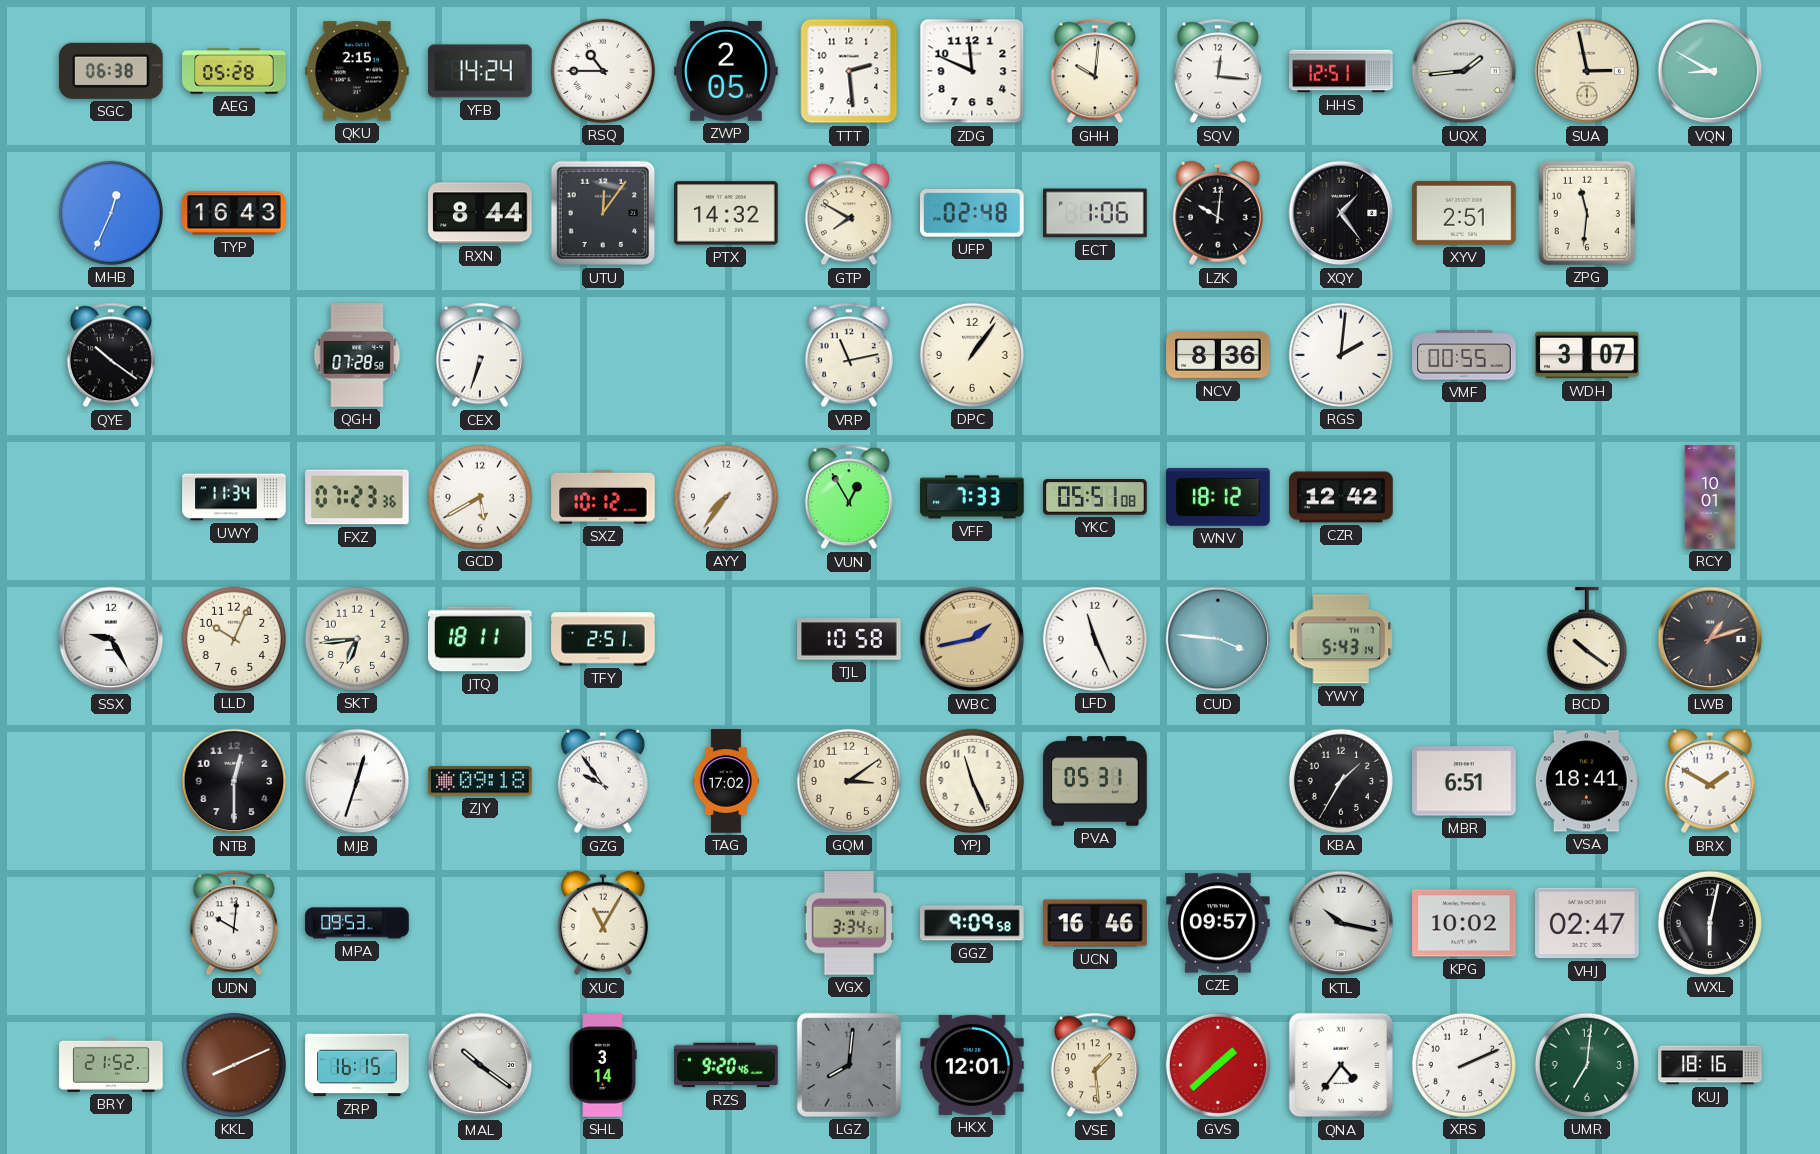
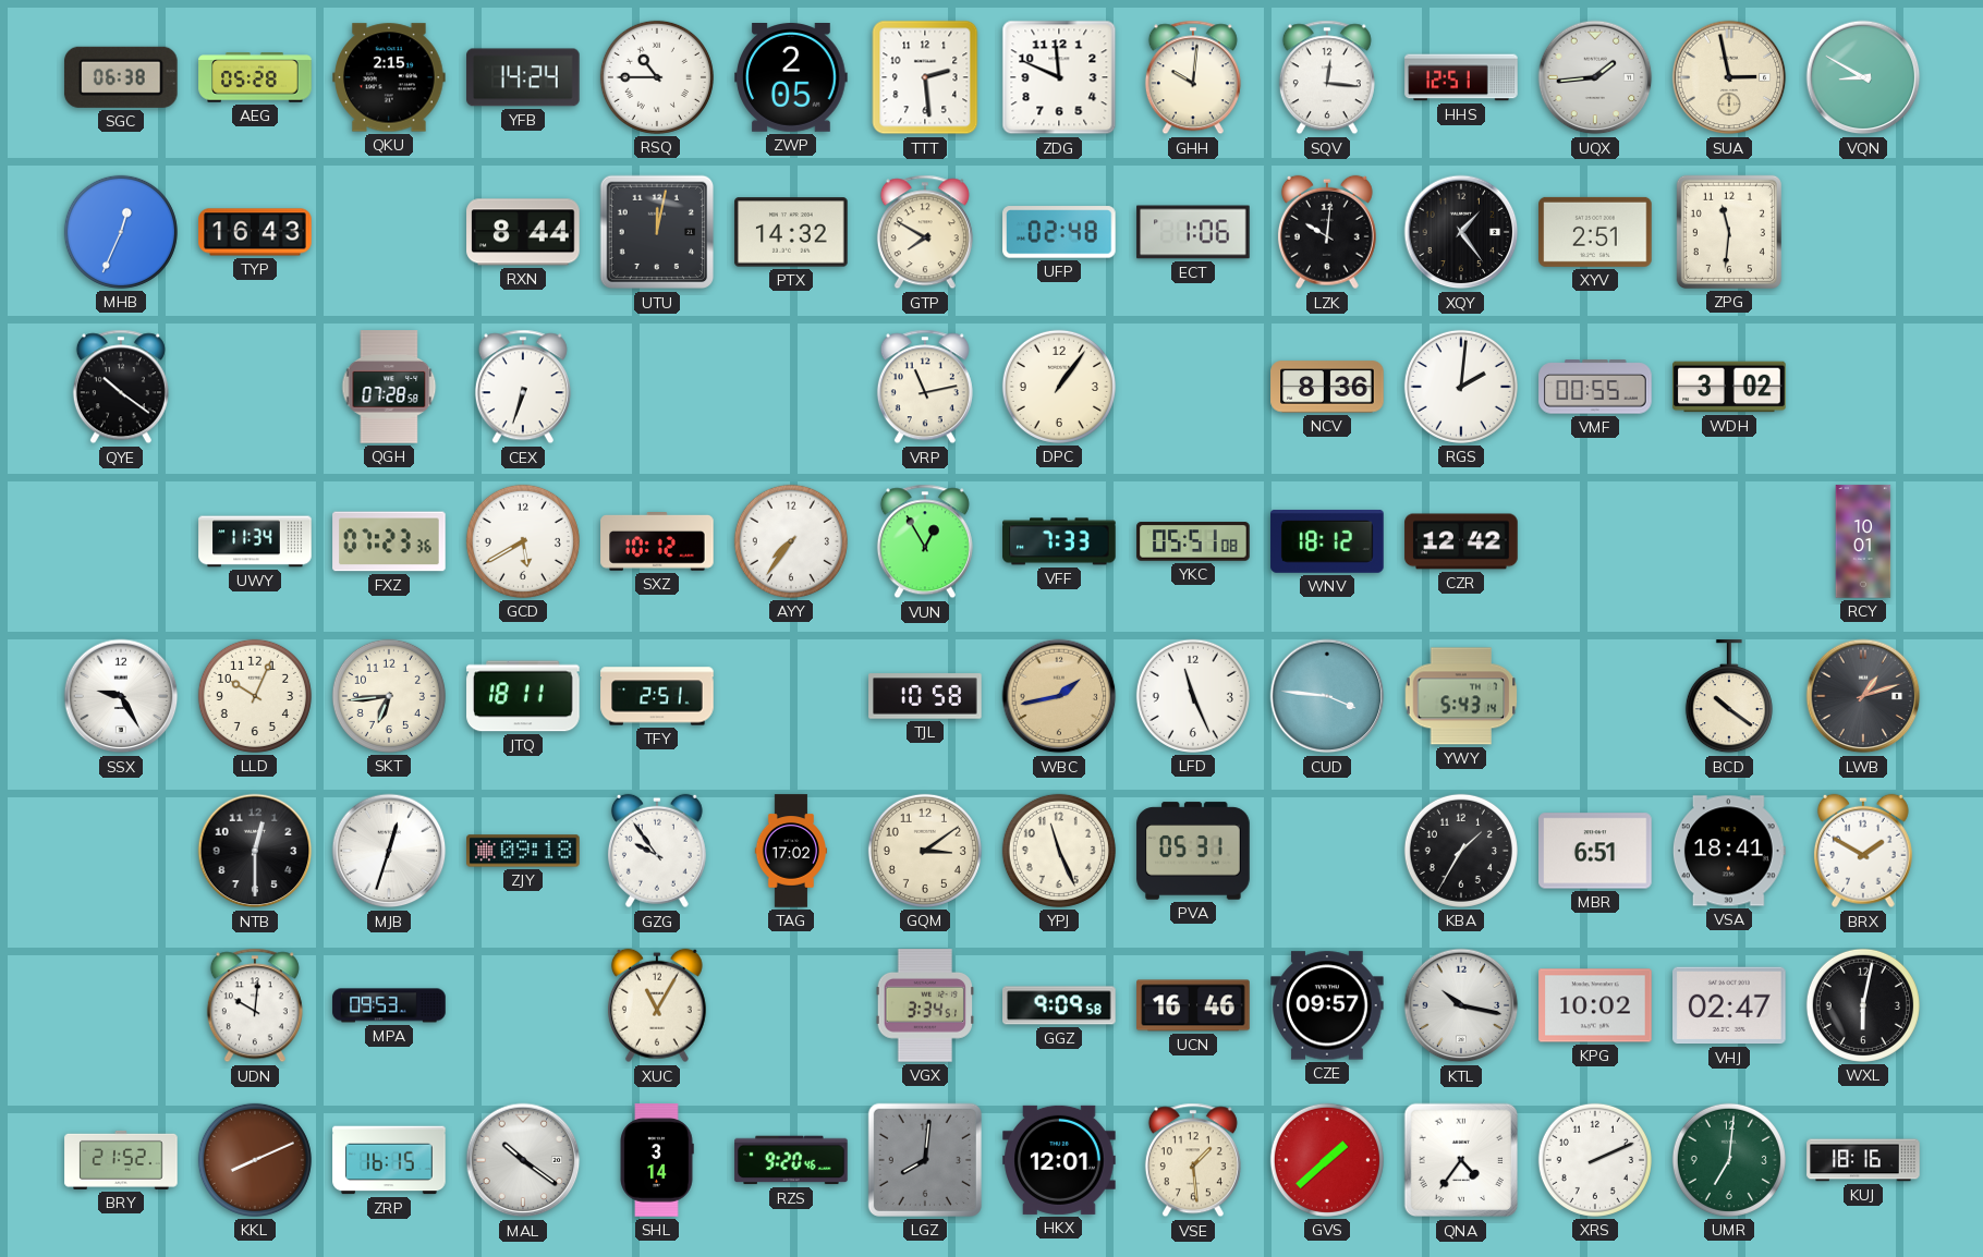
UTU: 12:06 -> 12:02
WDH: 3:07 -> 3:02
